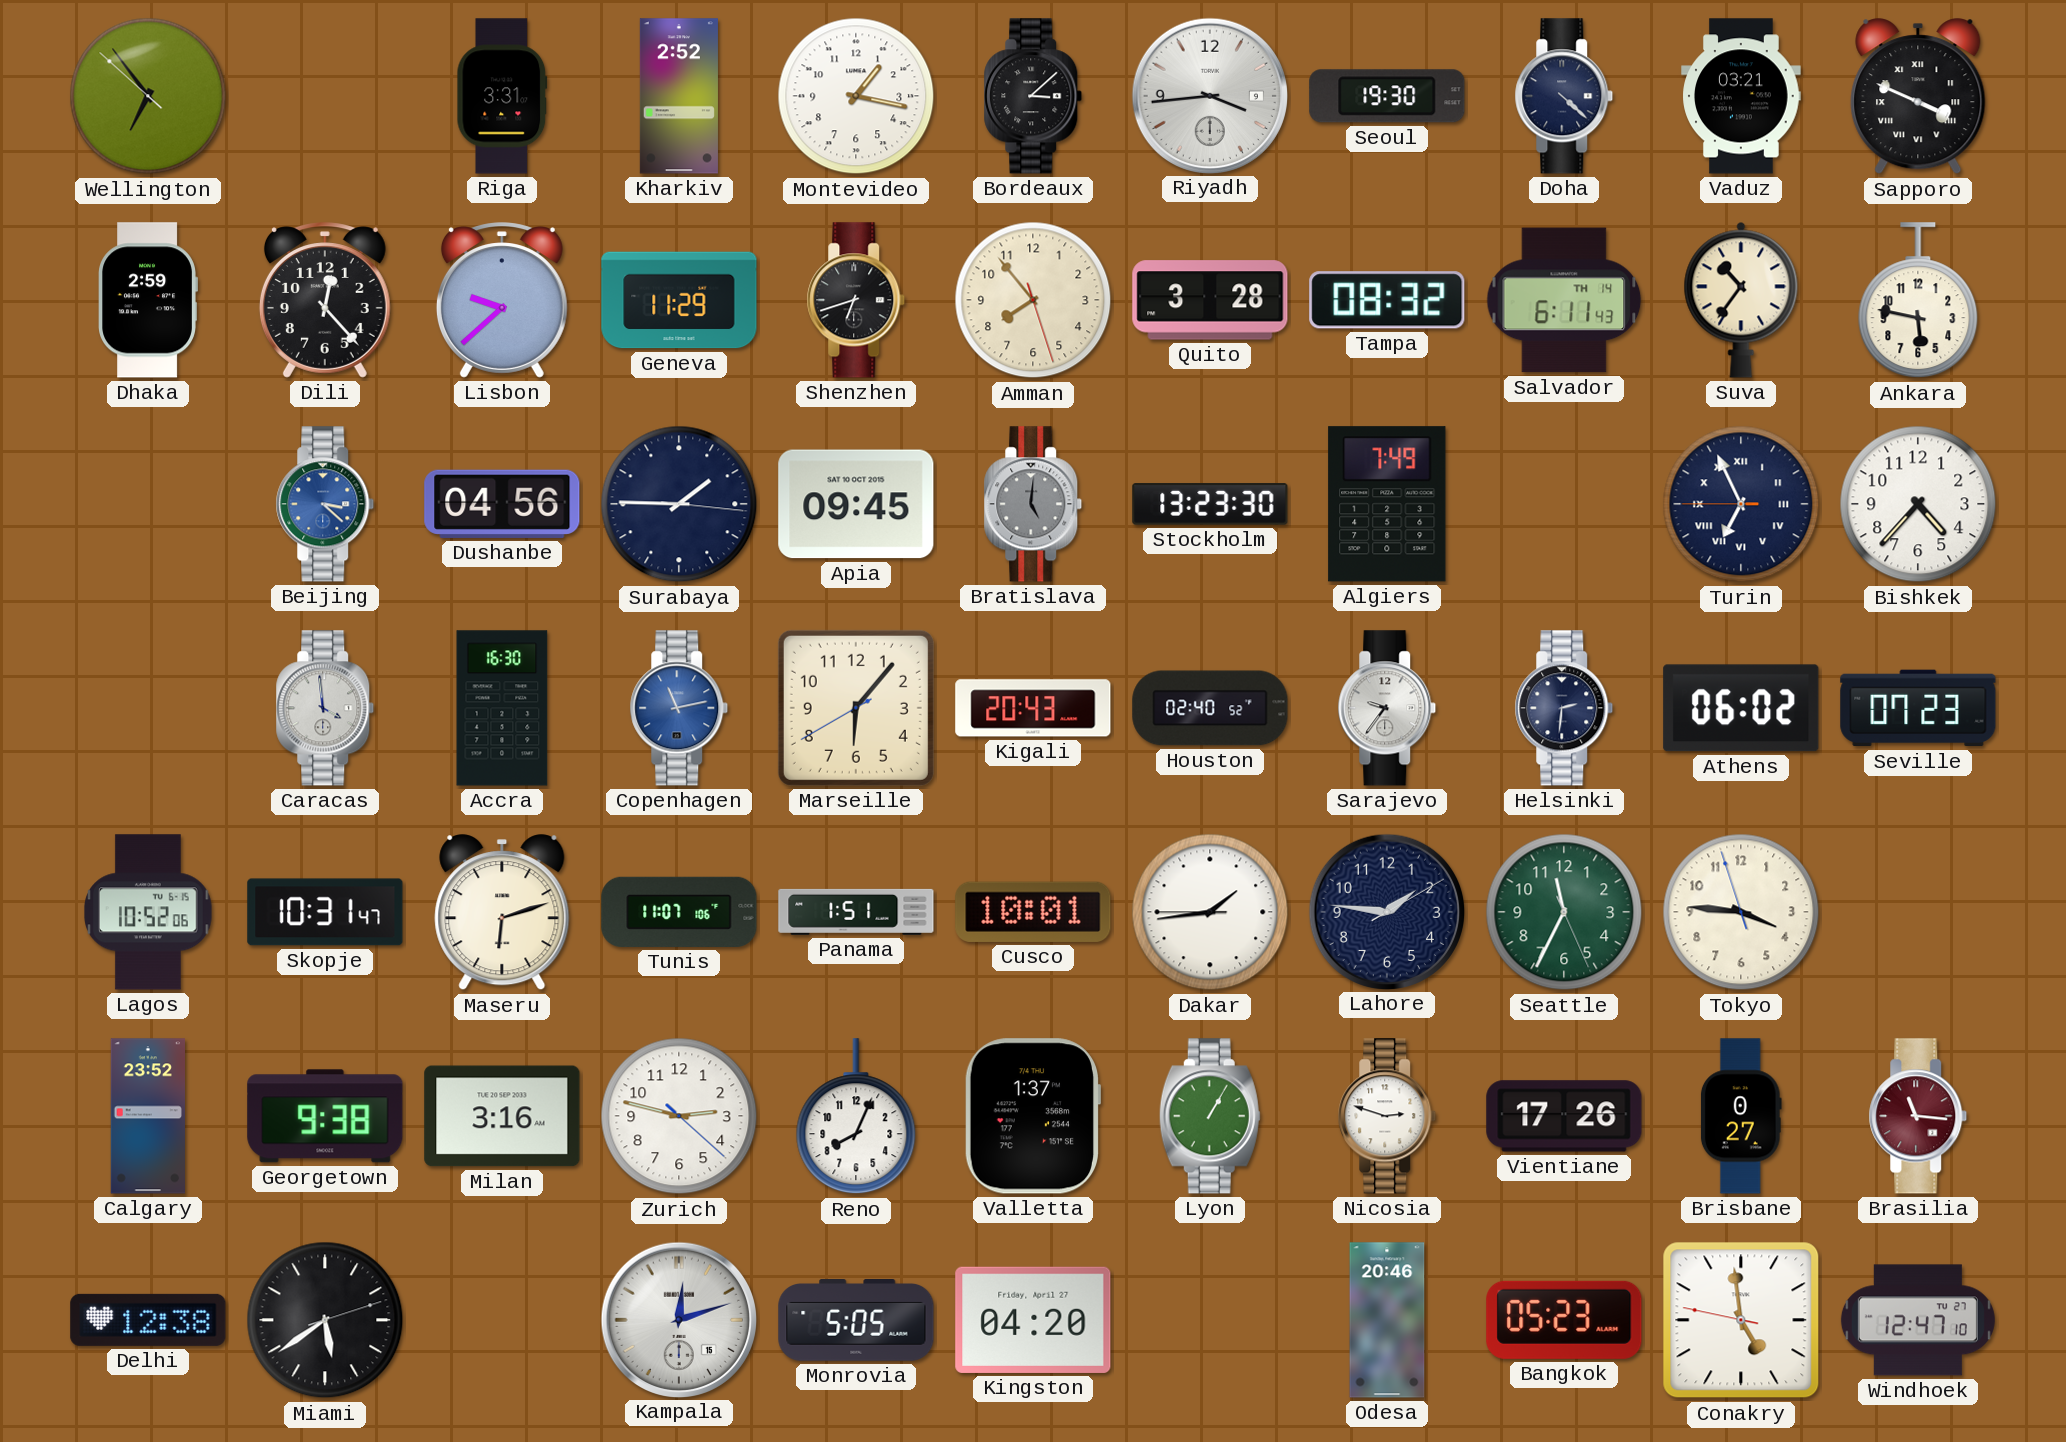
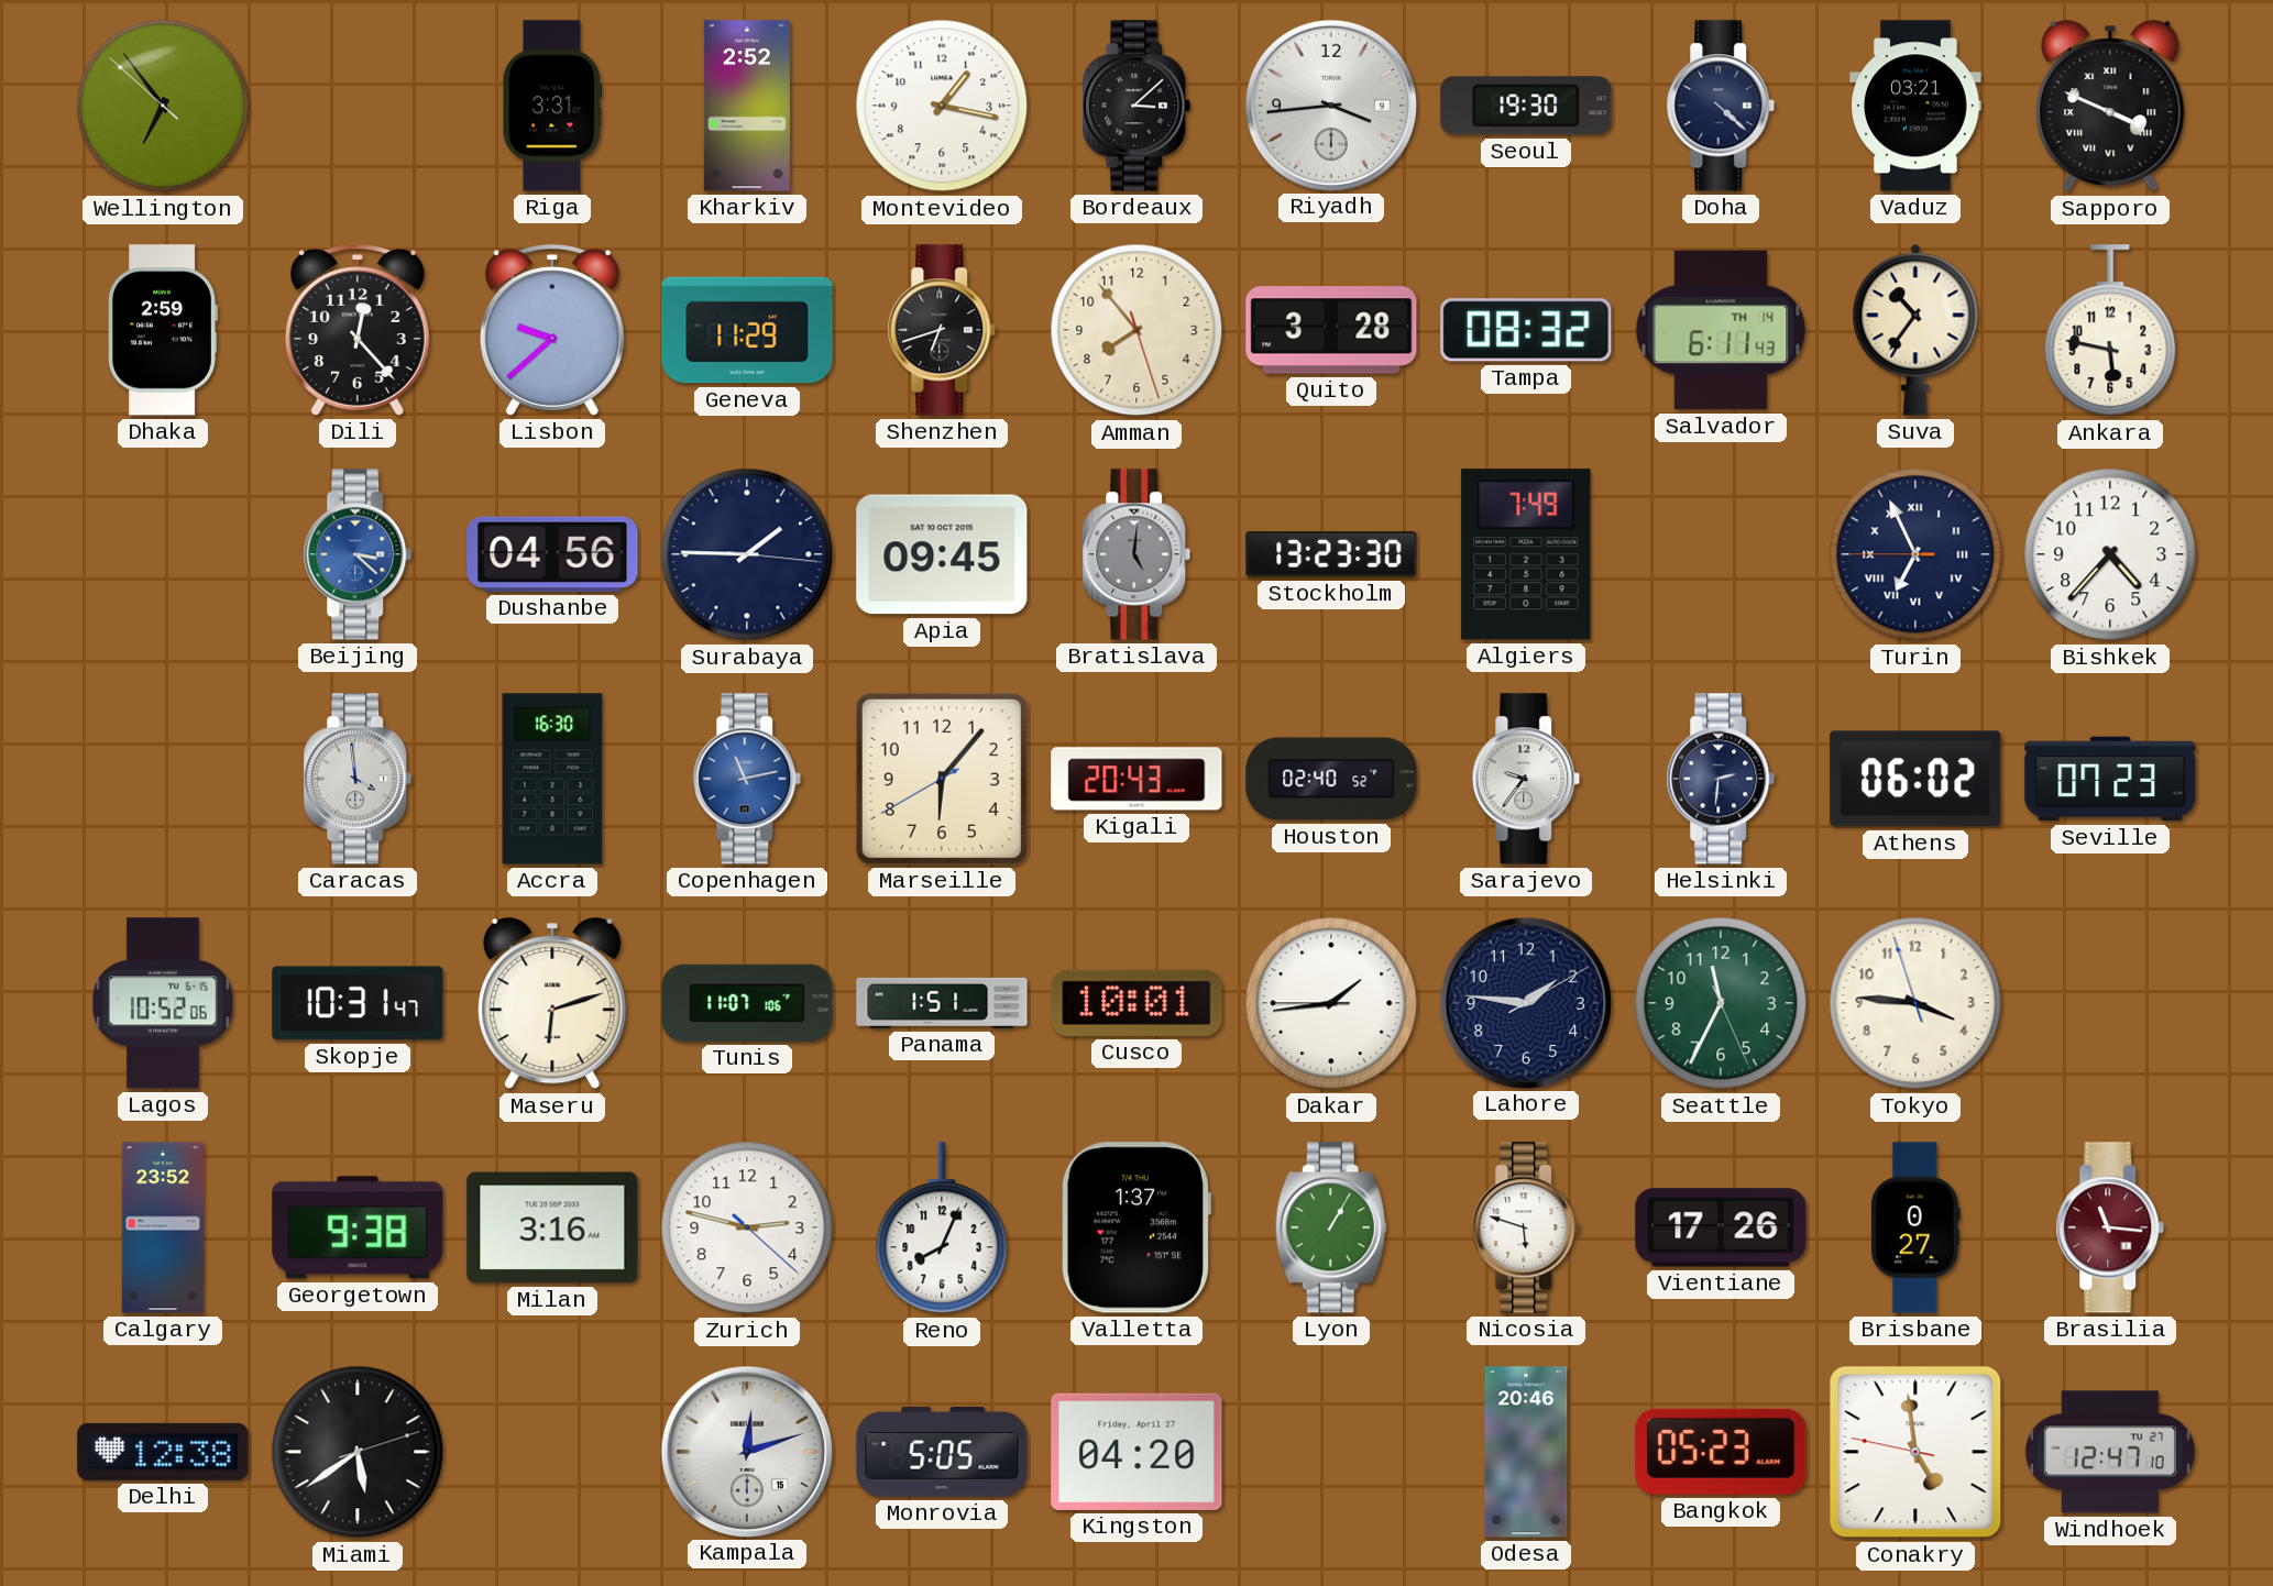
Nicosia: 2:48 -> 5:48
